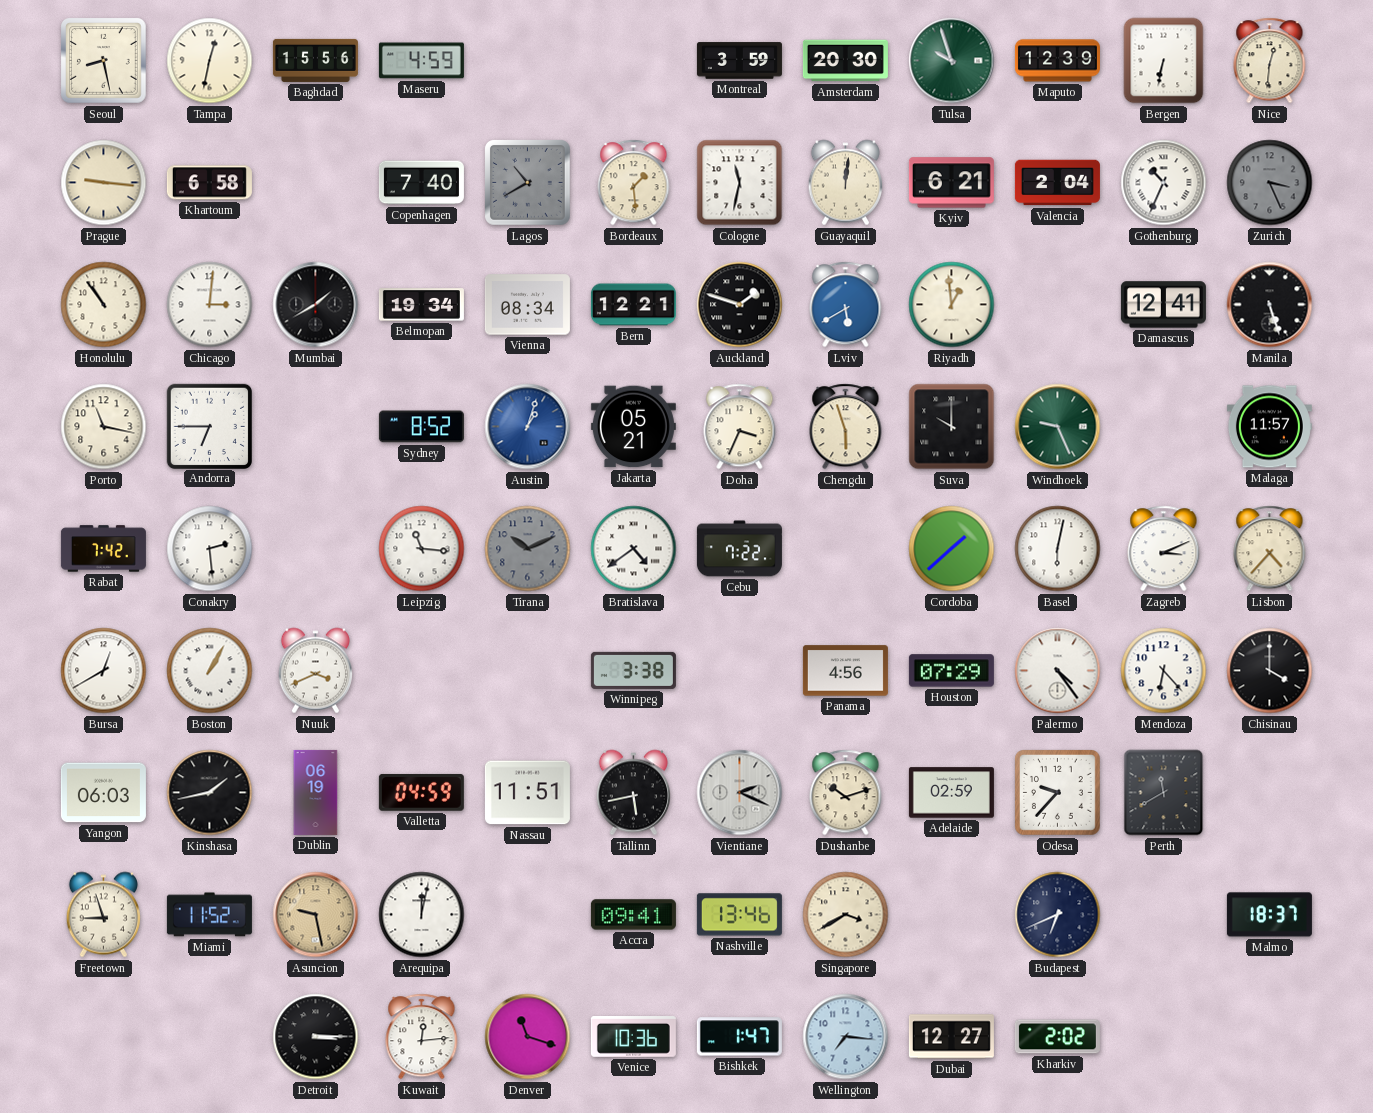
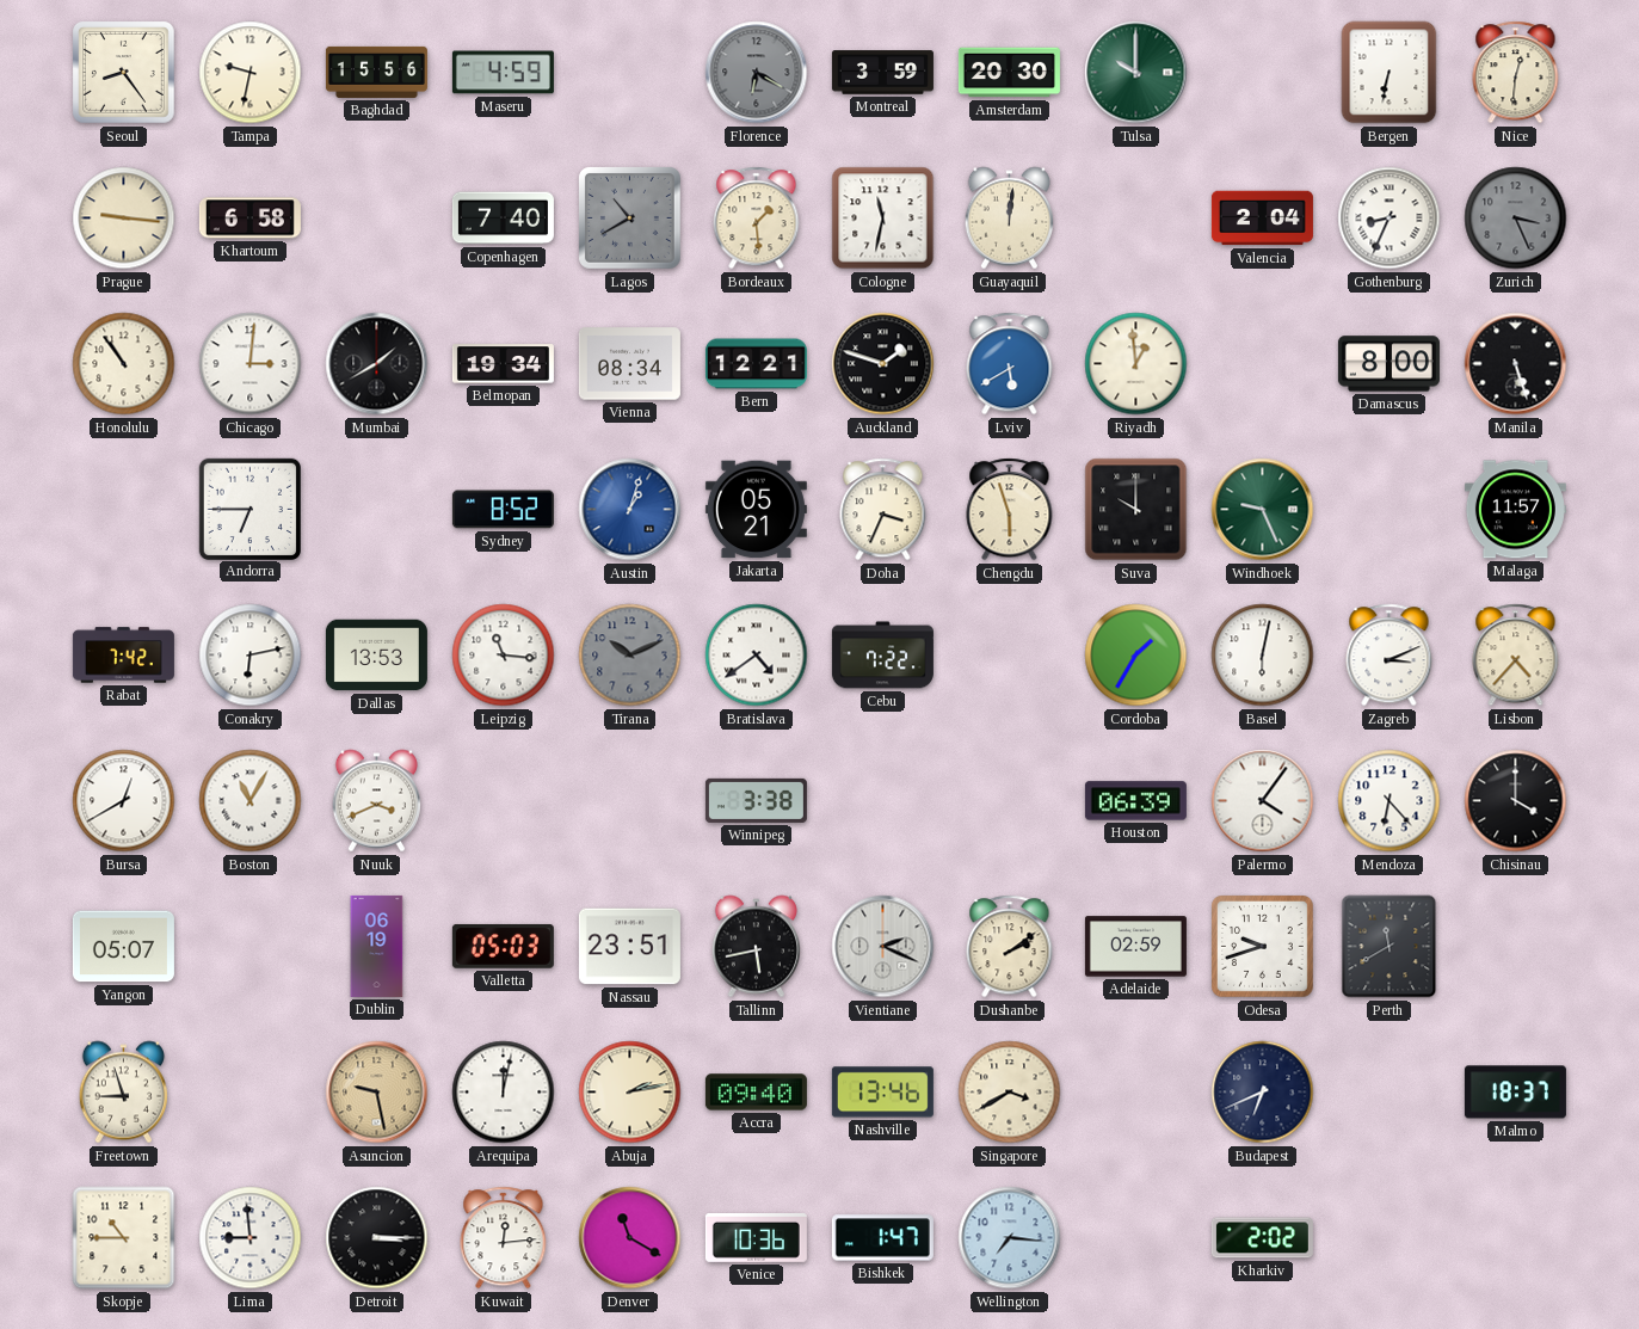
Seoul: 8:28 -> 8:24
Tampa: 12:32 -> 9:32
Florence: none -> 6:20
Tulsa: 9:57 -> 10:00
Maputo: 12:39 -> none
Kyiv: 6:21 -> none
Gothenburg: 10:34 -> 8:34
Damascus: 12:41 -> 8:00
Porto: 11:17 -> none
Conakry: 2:29 -> 6:13
Dallas: none -> 13:53
Cordoba: 1:38 -> 1:35
Boston: 1:05 -> 11:05
Panama: 4:56 -> none
Houston: 07:29 -> 06:39
Palermo: 4:24 -> 4:06
Yangon: 06:03 -> 05:07
Kinshasa: 1:43 -> none
Valletta: 04:59 -> 05:03
Nassau: 11:51 -> 23:51
Dushanbe: 10:12 -> 2:09
Odesa: 9:37 -> 9:42
Miami: 11:52 -> none
Abuja: none -> 2:13
Accra: 09:41 -> 09:40
Skopje: none -> 10:45
Lima: none -> 8:59
Denver: 11:18 -> 11:20
Dubai: 12:27 -> none
